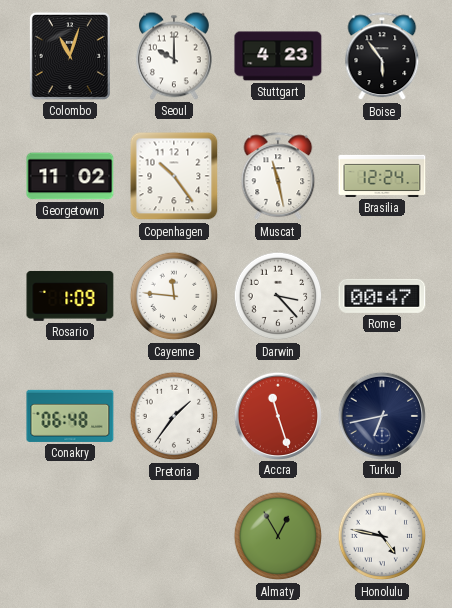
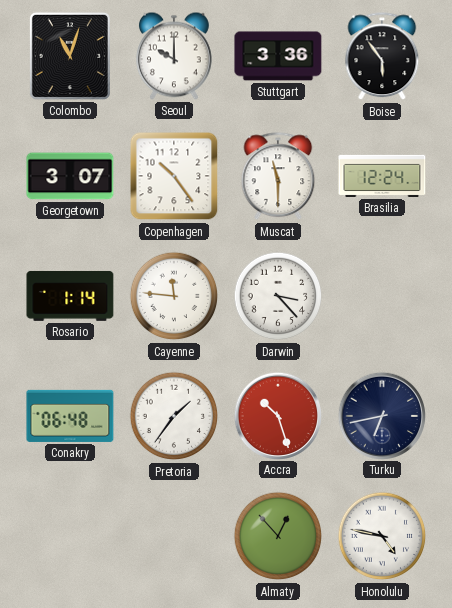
Stuttgart: 4:23 -> 3:36
Georgetown: 11:02 -> 3:07
Muscat: 11:28 -> 11:30
Rosario: 1:09 -> 1:14
Rome: 00:47 -> none
Accra: 11:27 -> 10:27
Almaty: 12:55 -> 12:53
